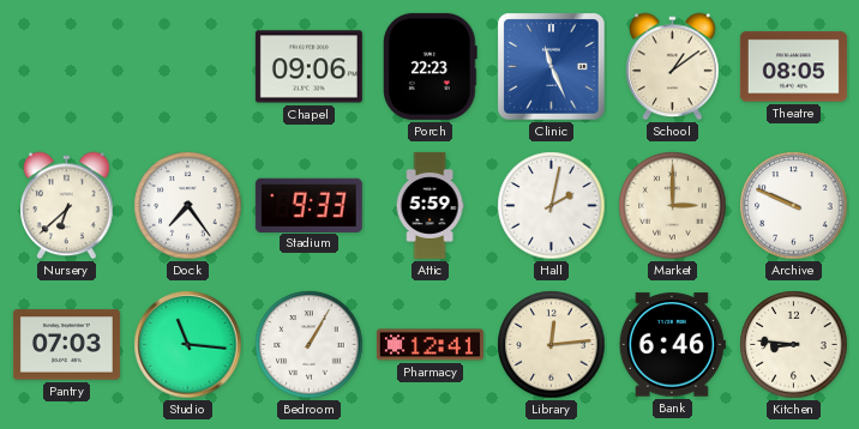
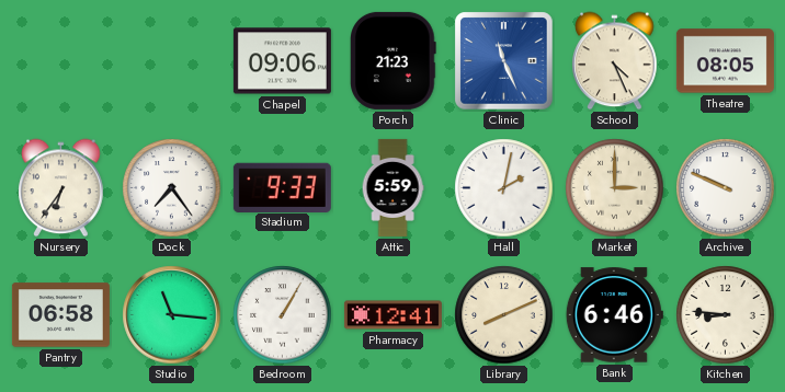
Porch: 22:23 -> 21:23
School: 1:09 -> 4:26
Nursery: 6:38 -> 6:36
Pantry: 07:03 -> 06:58
Library: 12:14 -> 8:11
